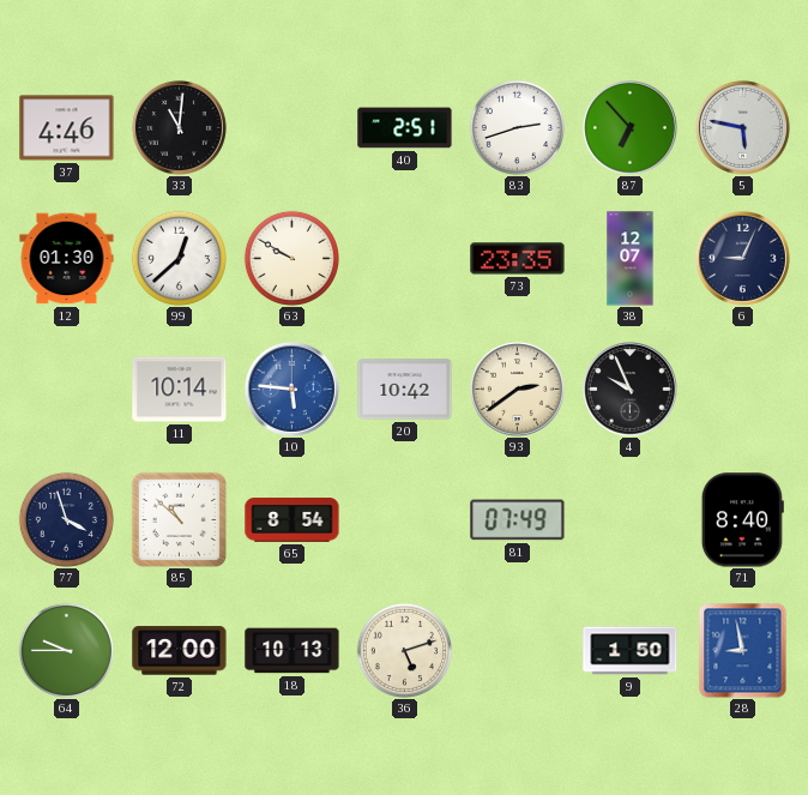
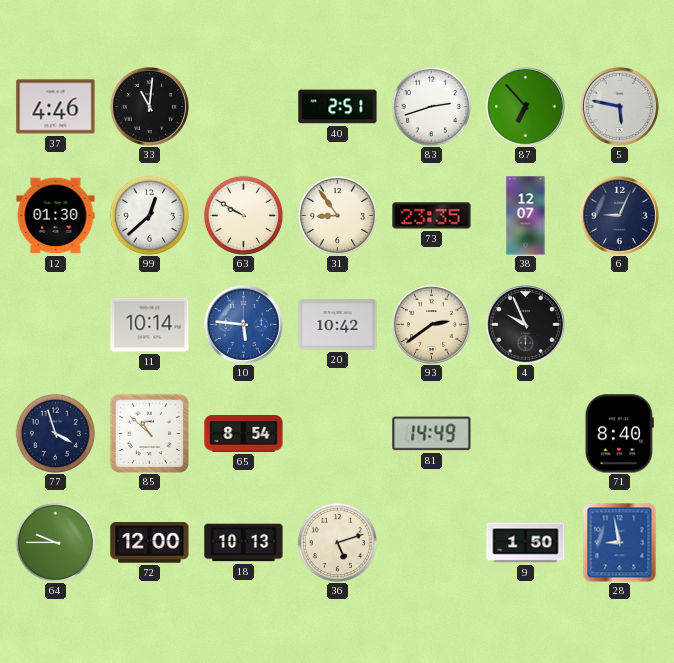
31: none -> 8:54
81: 07:49 -> 14:49
